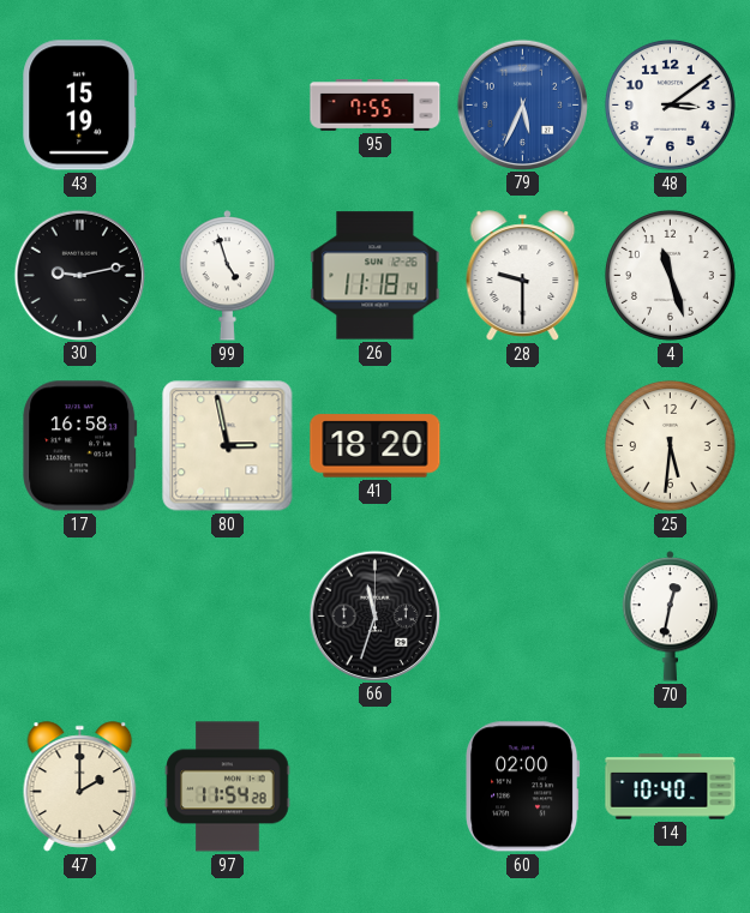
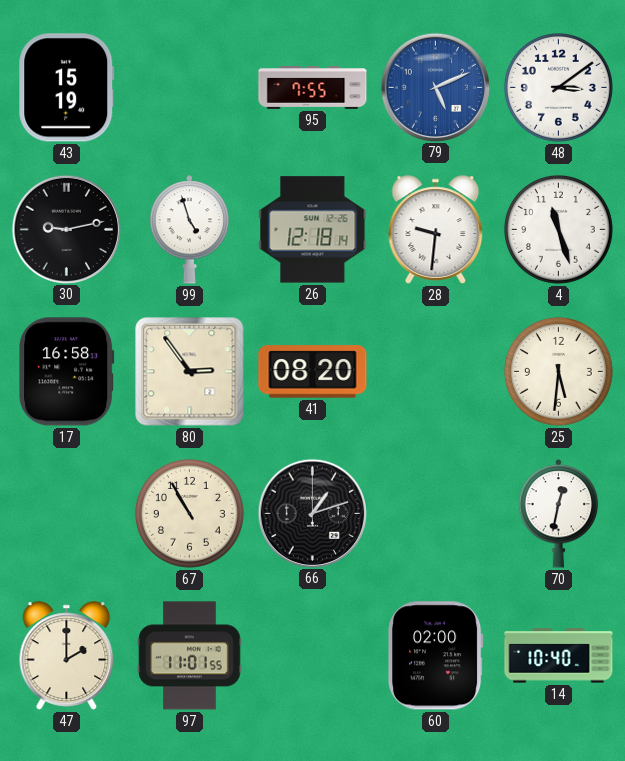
79: 5:34 -> 5:11
26: 11:18 -> 12:18
28: 9:30 -> 9:31
80: 2:58 -> 2:54
41: 18:20 -> 08:20
67: none -> 10:55
66: 11:33 -> 1:12
97: 11:54 -> 11:01
